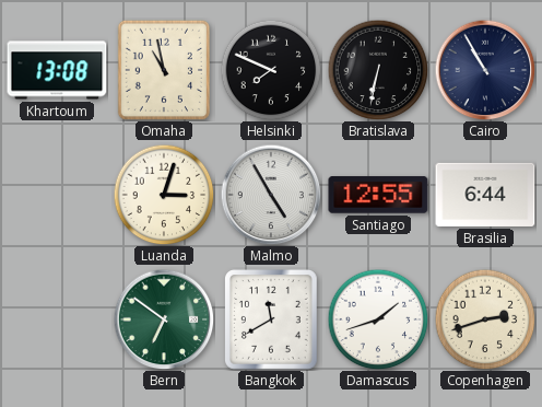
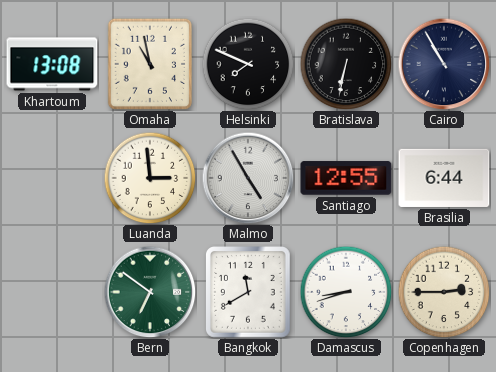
Luanda: 3:03 -> 2:59
Damascus: 1:42 -> 8:42
Copenhagen: 2:42 -> 2:45
